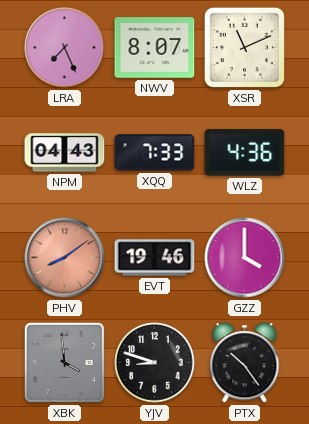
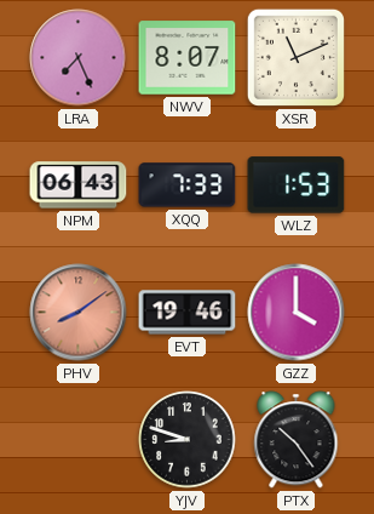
NPM: 04:43 -> 06:43
WLZ: 4:36 -> 1:53
XBK: 3:59 -> none
